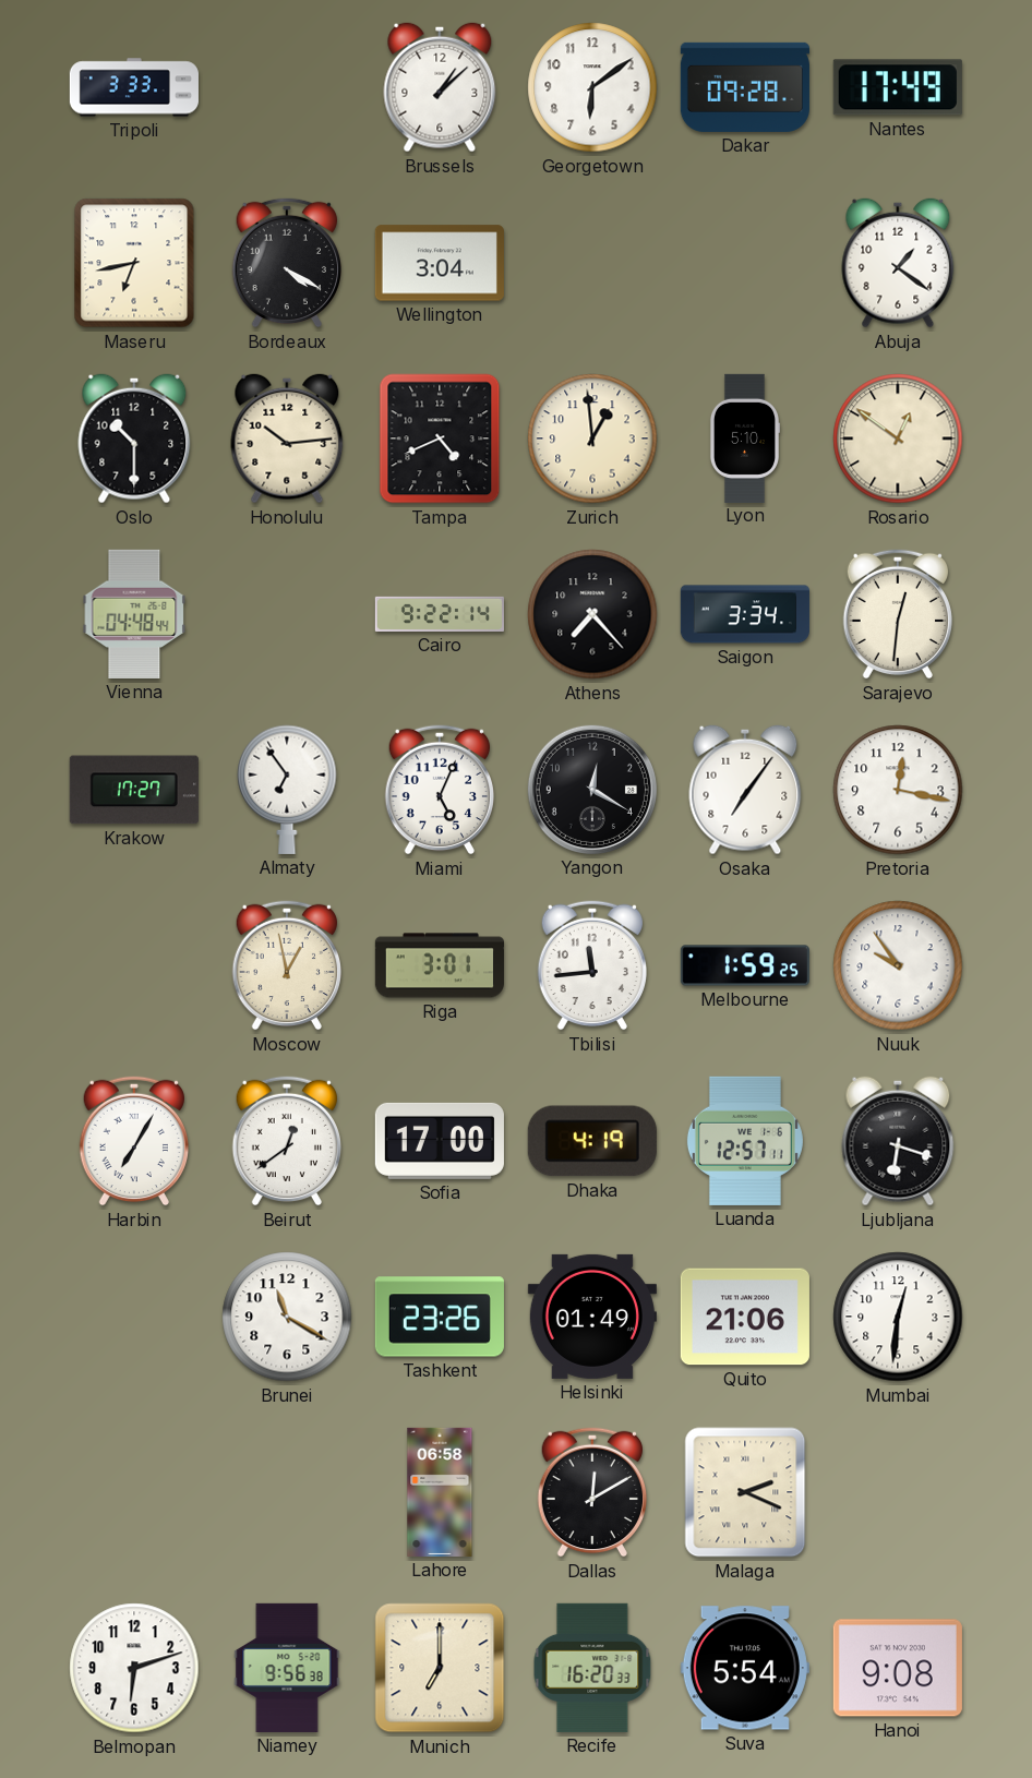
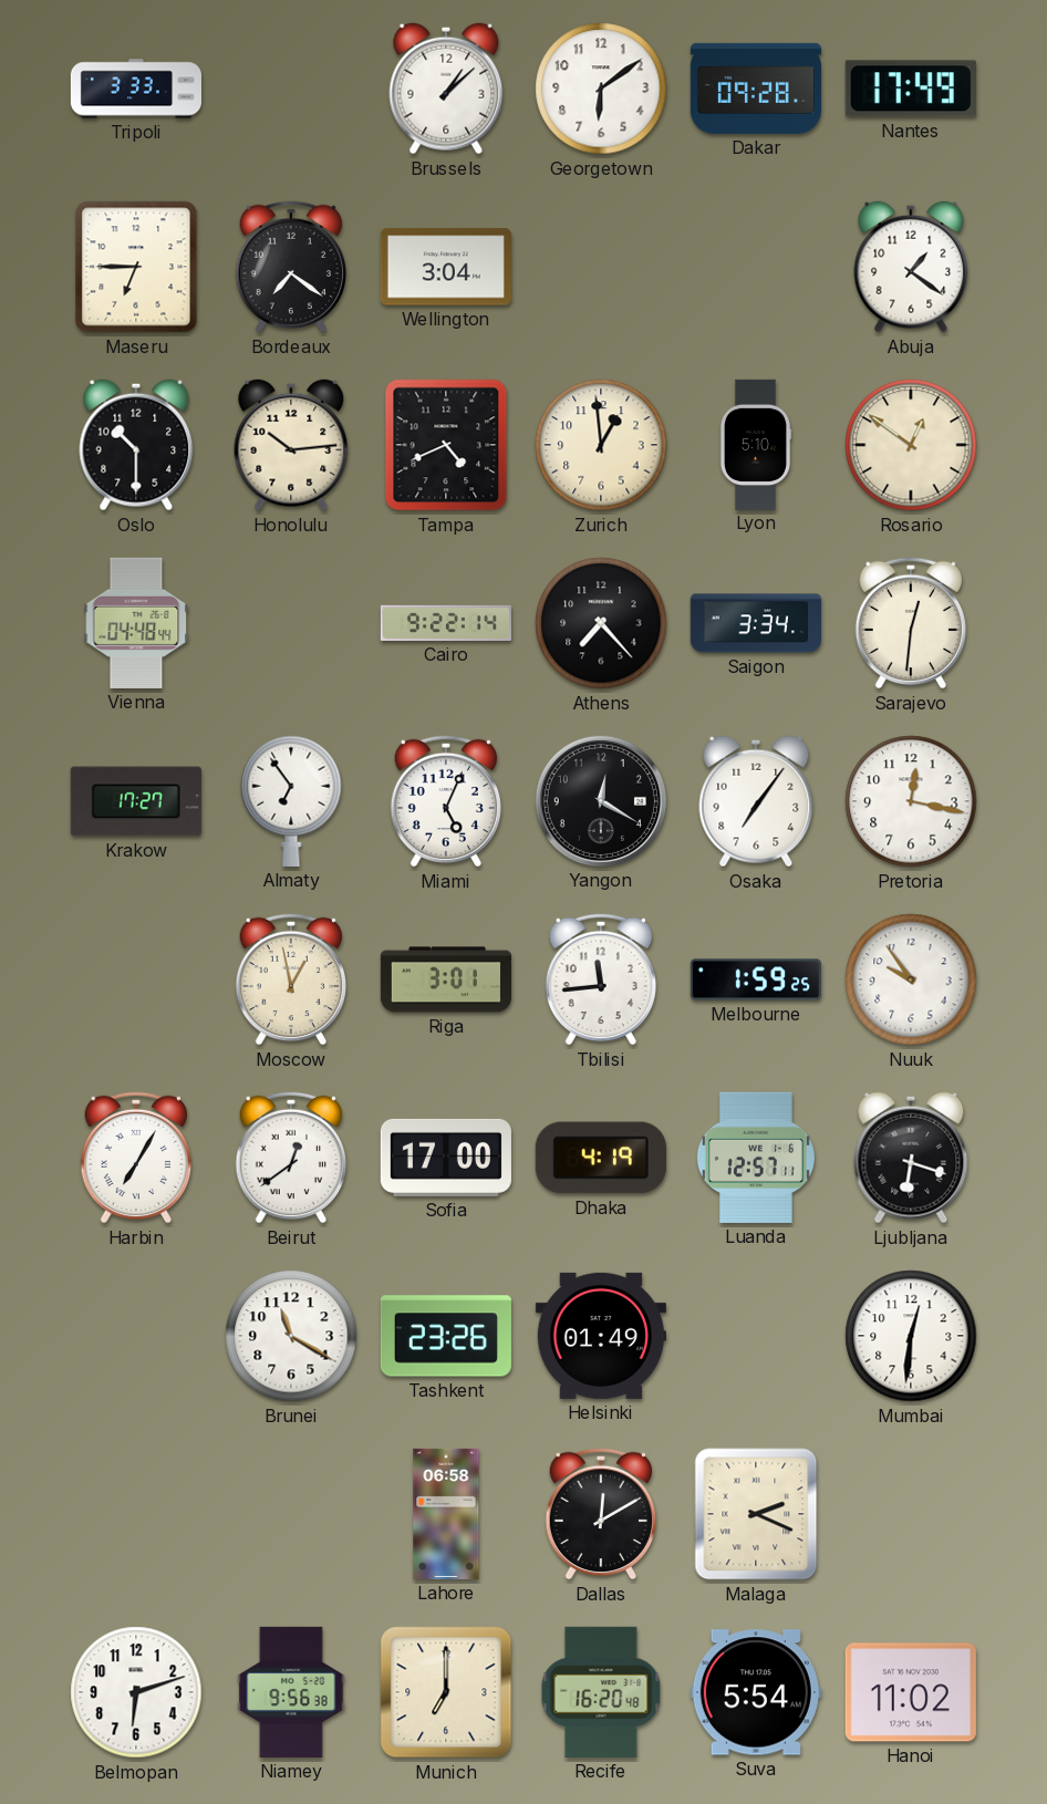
Maseru: 6:43 -> 6:45
Bordeaux: 4:20 -> 7:21
Quito: 21:06 -> none
Recife: 16:20:33 -> 16:20:48
Hanoi: 9:08 -> 11:02
